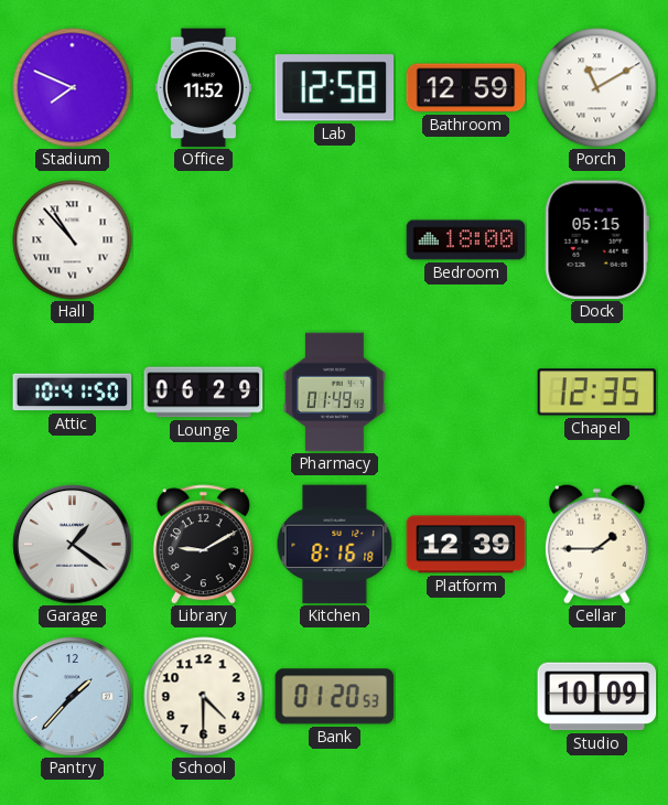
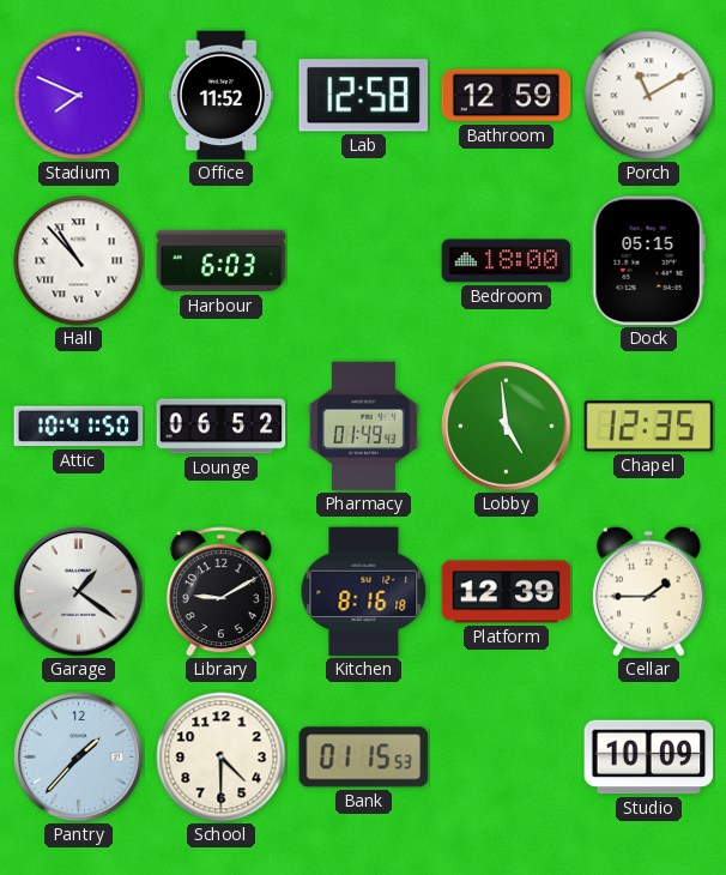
Harbour: none -> 6:03
Lounge: 06:29 -> 06:52
Lobby: none -> 4:59
Bank: 01:20 -> 01:15
